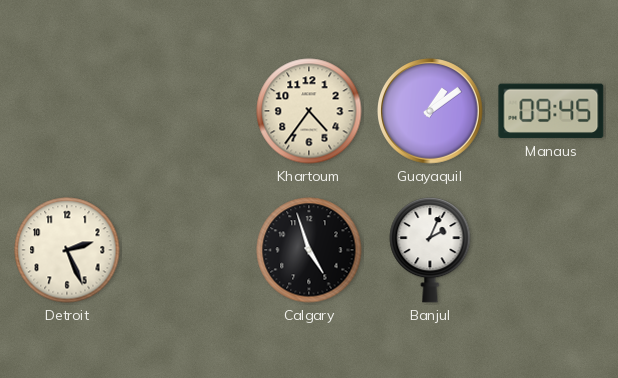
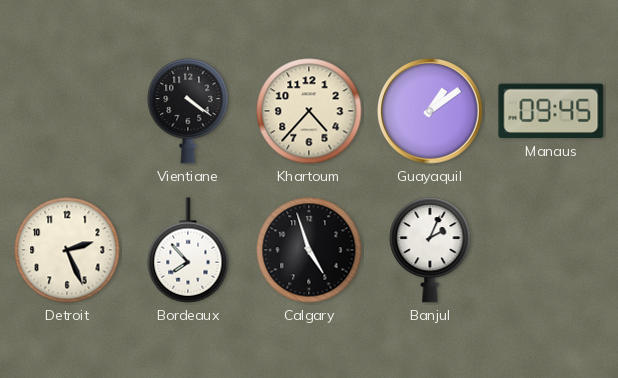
Vientiane: none -> 4:21
Khartoum: 4:36 -> 4:37
Bordeaux: none -> 7:53
